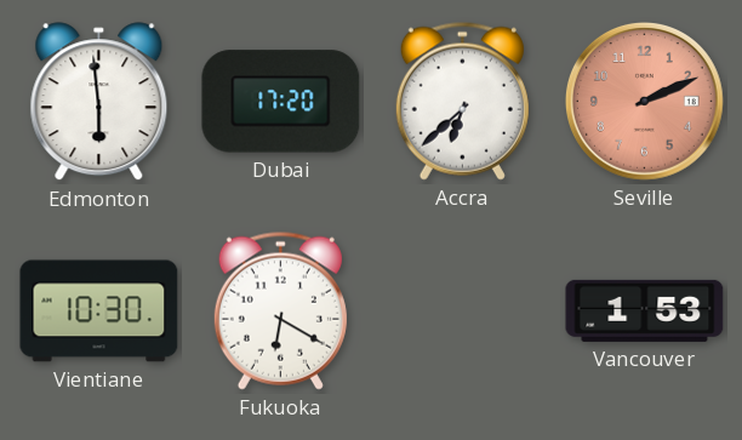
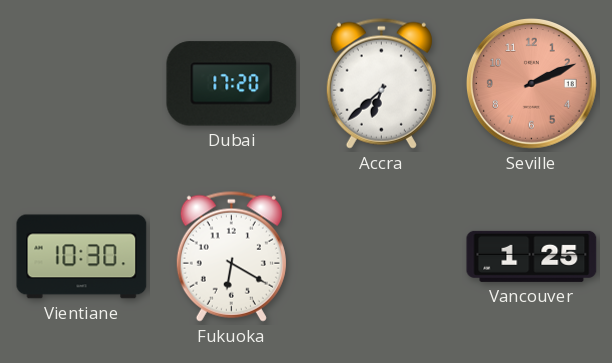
Edmonton: 5:59 -> none
Vancouver: 1:53 -> 1:25
